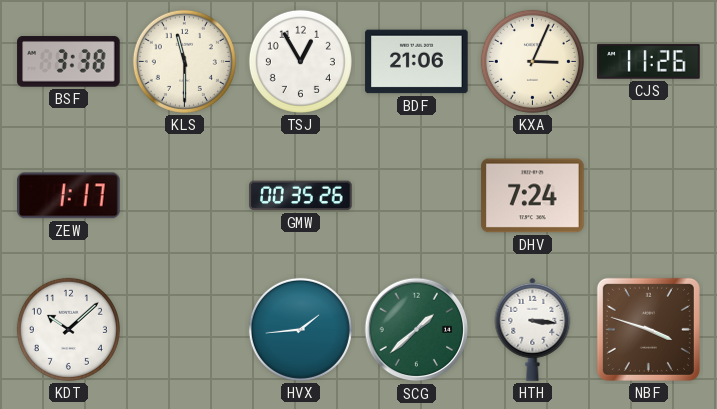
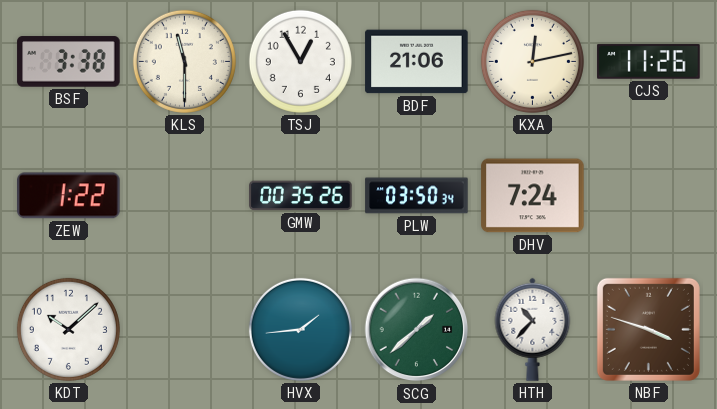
KXA: 3:04 -> 12:13
ZEW: 1:17 -> 1:22
PLW: none -> 03:50
HTH: 3:16 -> 10:37
